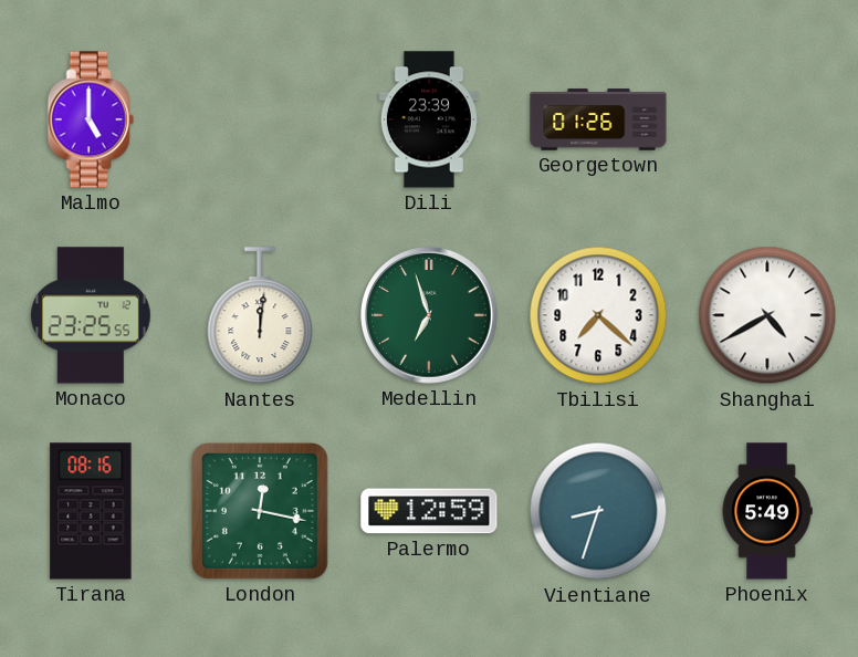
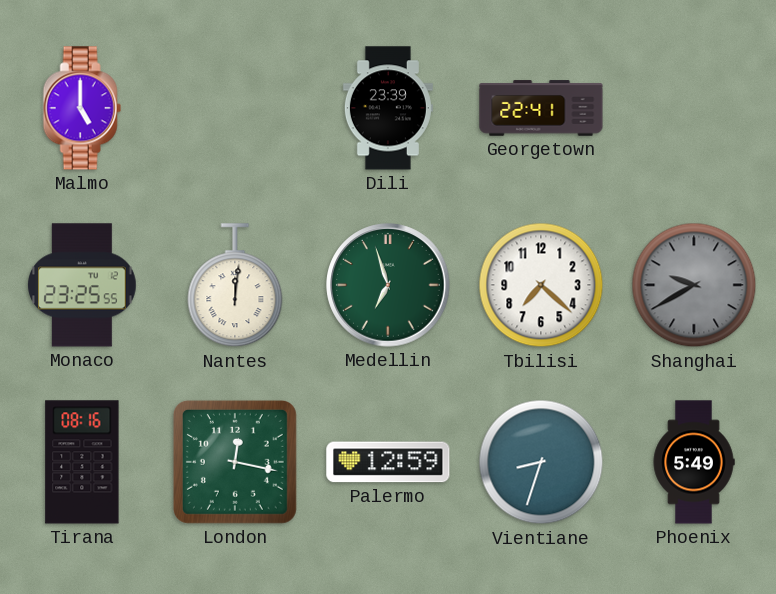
Georgetown: 01:26 -> 22:41
Shanghai: 4:40 -> 9:40
Shanghai dial: white -> grey
